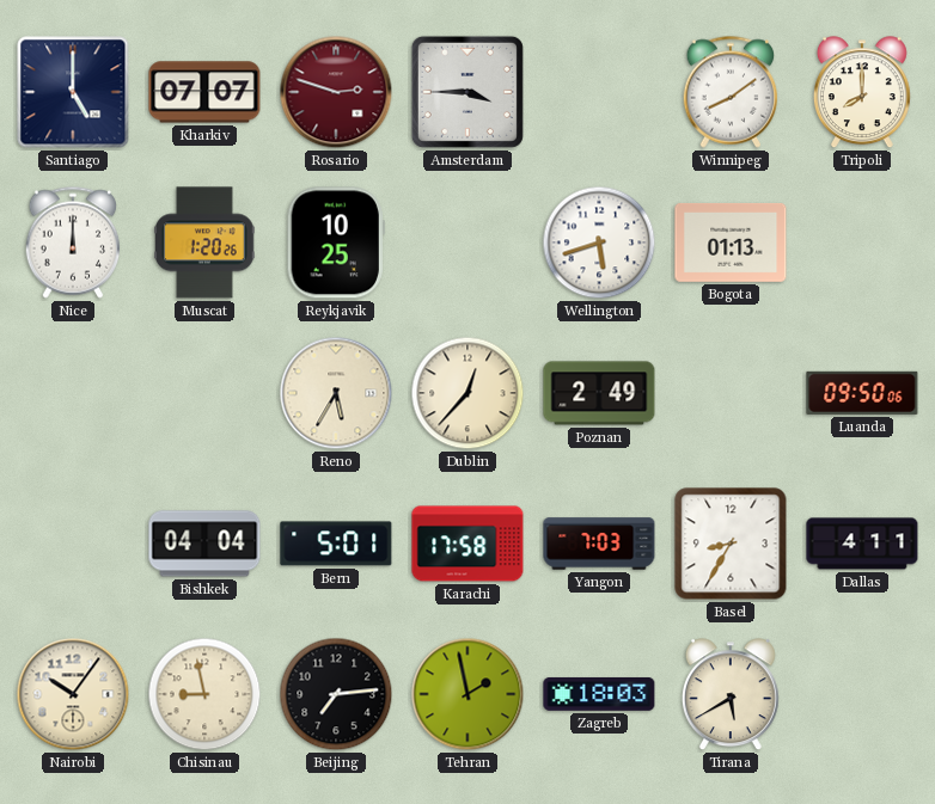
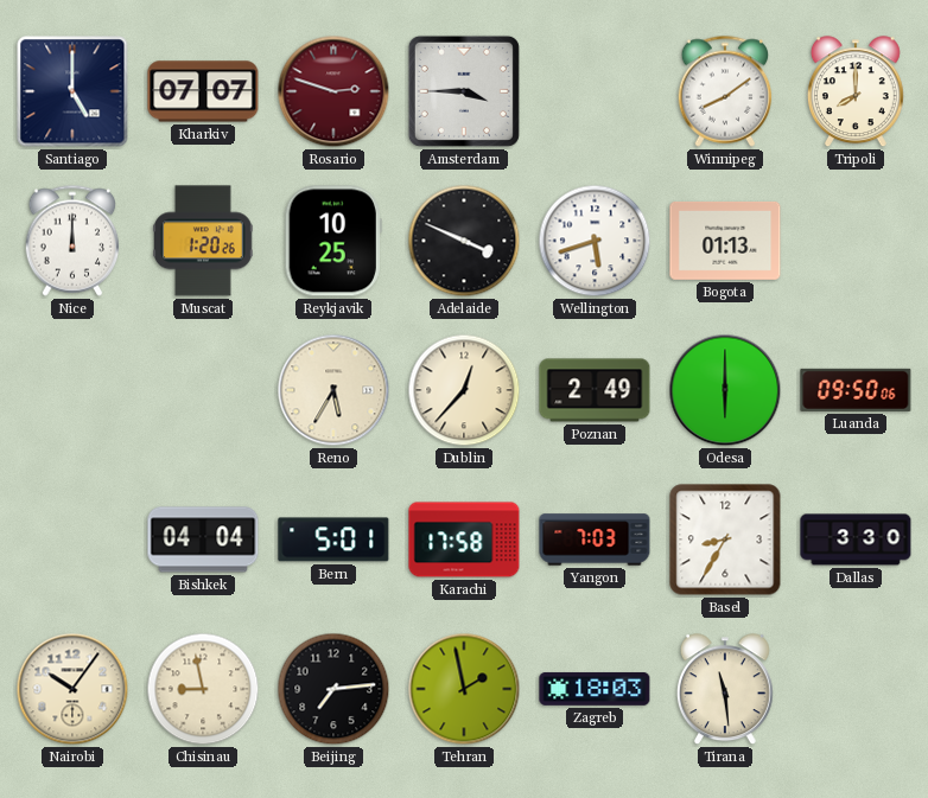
Adelaide: none -> 3:49
Odesa: none -> 6:00
Dallas: 4:11 -> 3:30
Tirana: 5:40 -> 11:29
